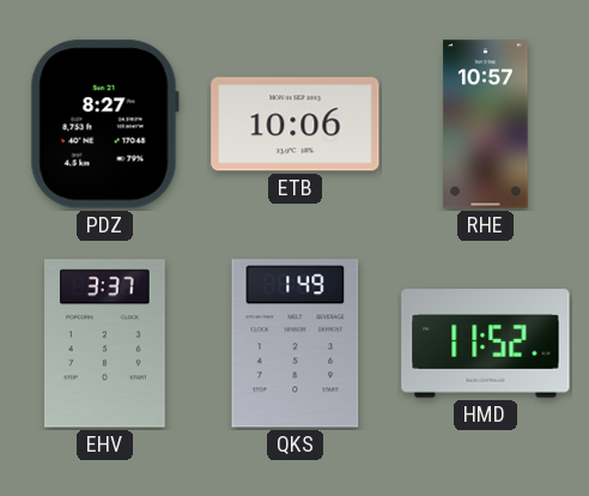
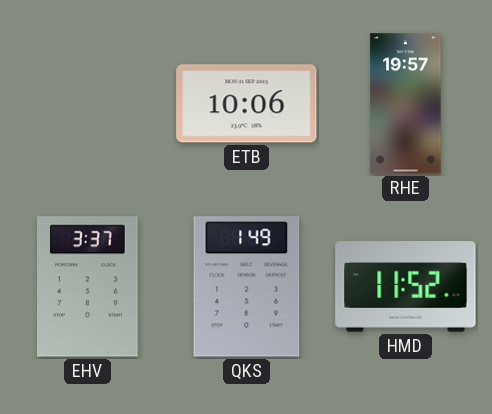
PDZ: 8:27 -> none
RHE: 10:57 -> 19:57
